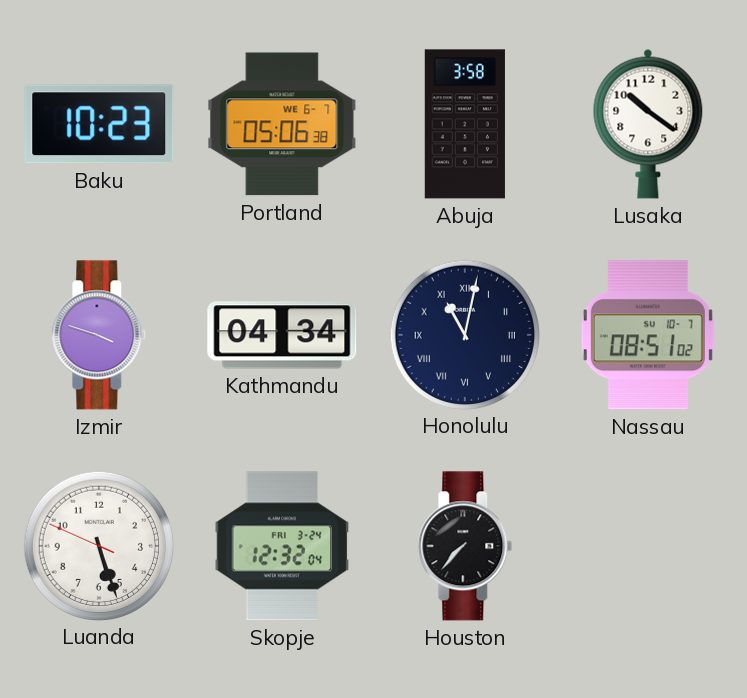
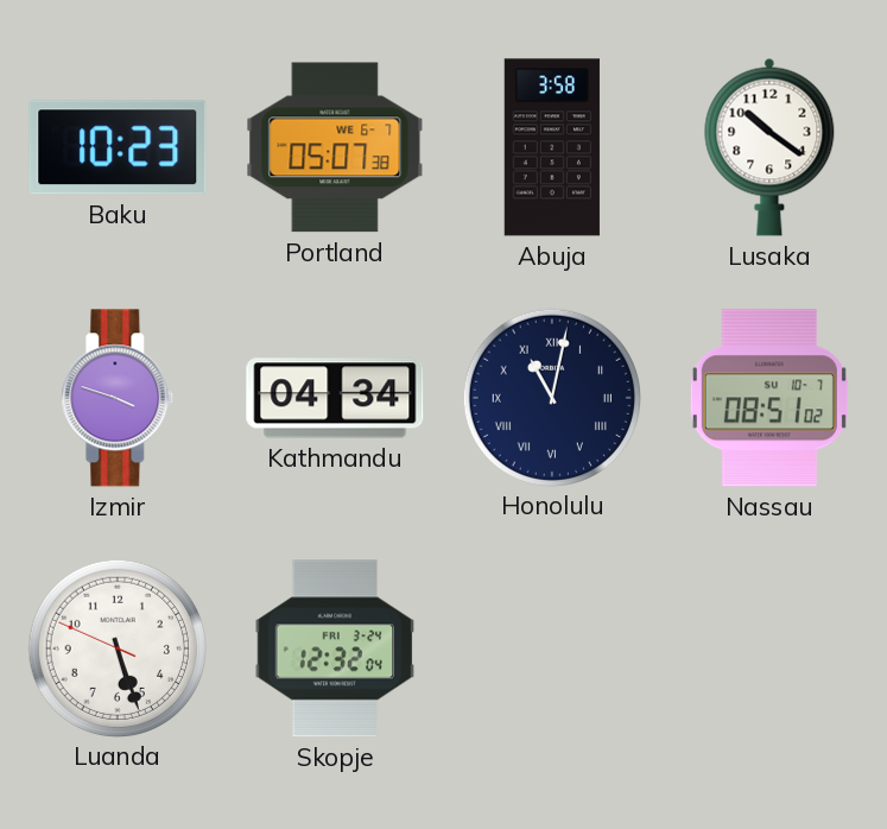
Portland: 05:06 -> 05:07
Houston: 7:37 -> none
